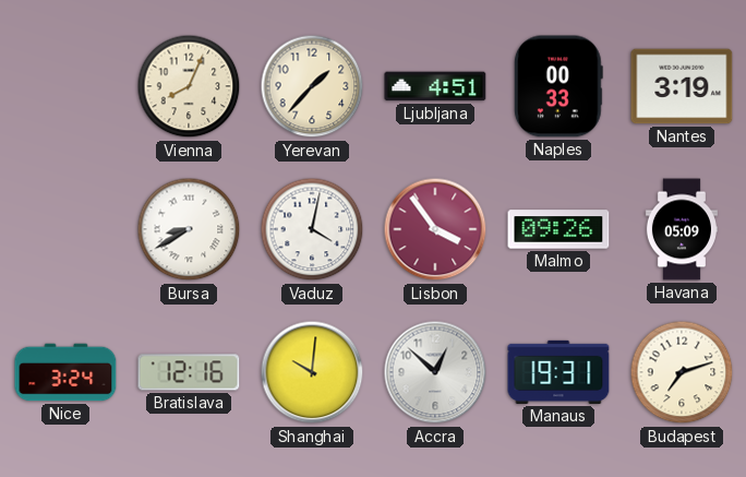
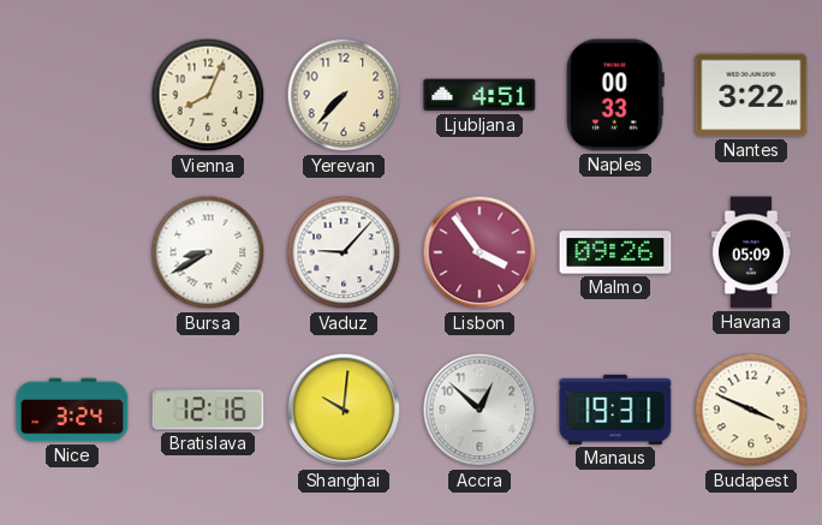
Yerevan: 1:37 -> 7:37
Nantes: 3:19 -> 3:22
Vaduz: 4:02 -> 9:07
Budapest: 7:12 -> 3:49
